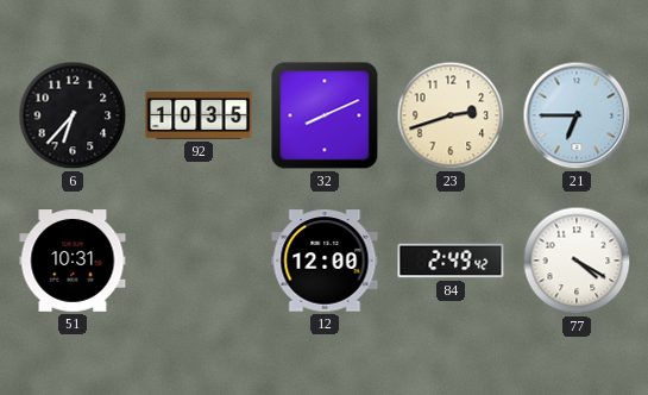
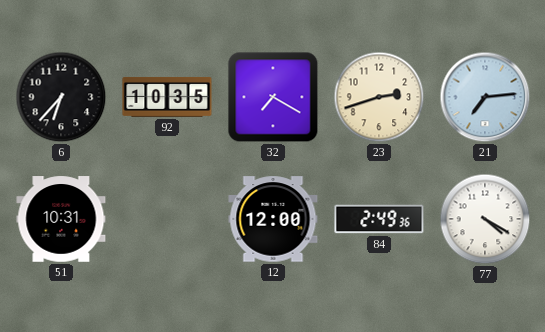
32: 8:11 -> 7:20
21: 6:45 -> 7:14
84: 2:49:42 -> 2:49:36
